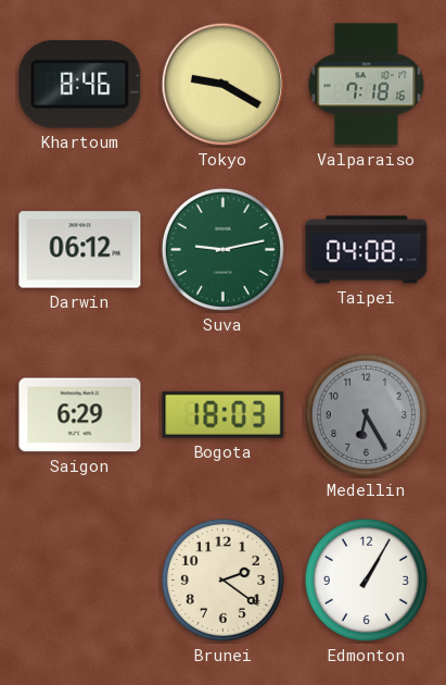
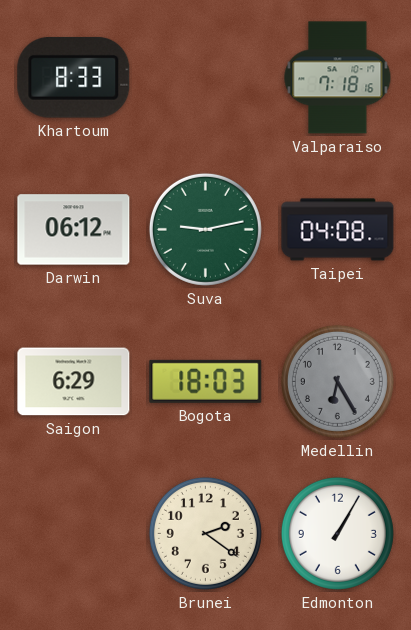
Khartoum: 8:46 -> 8:33
Tokyo: 9:20 -> none
